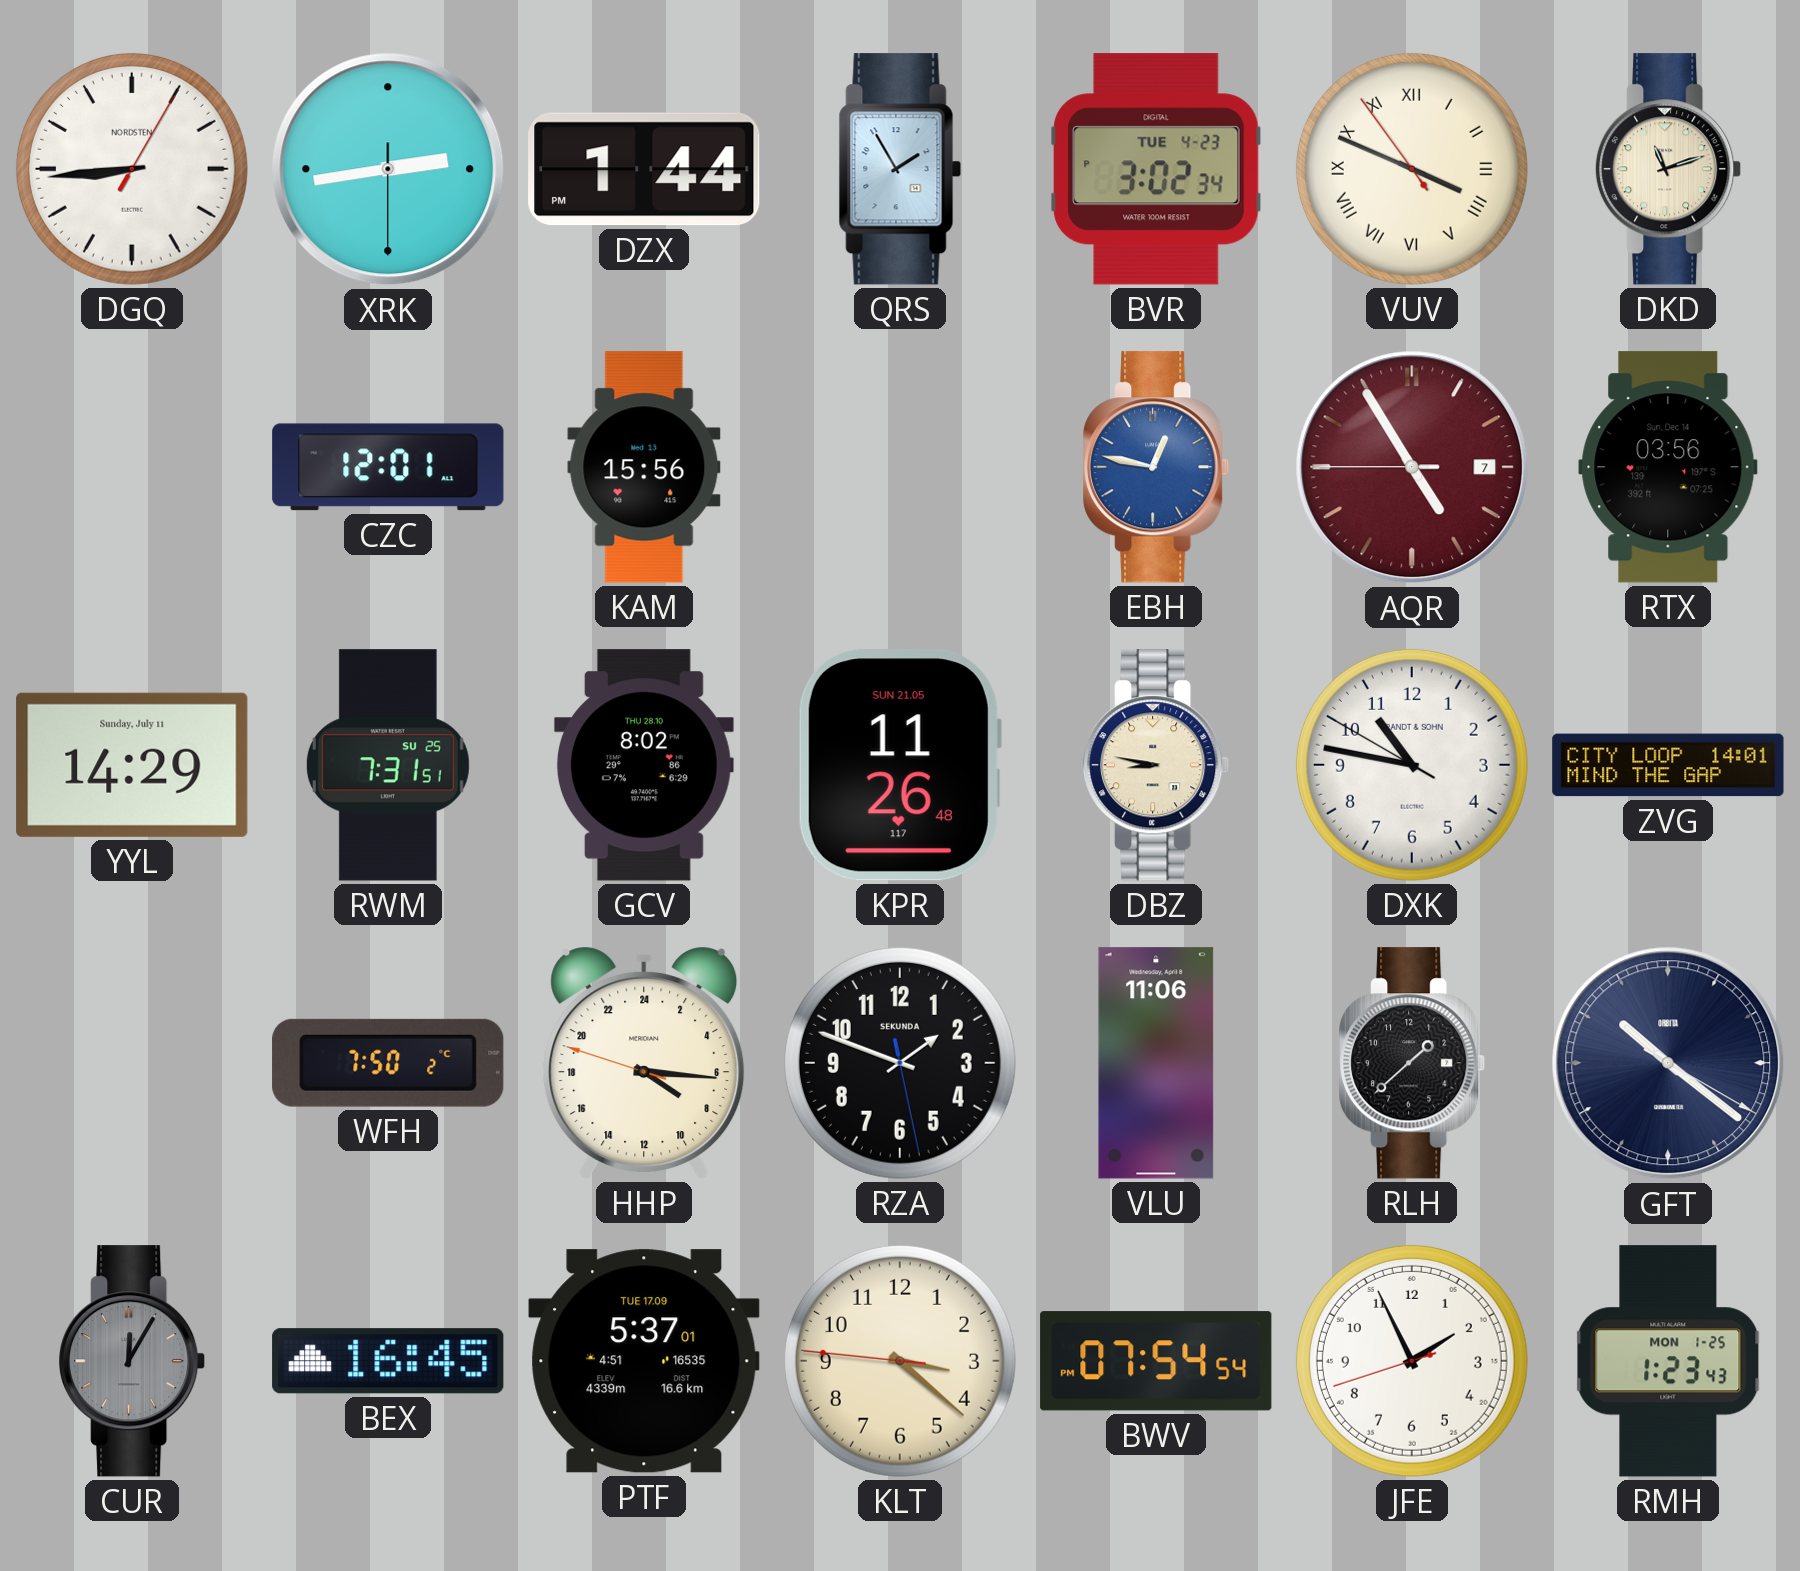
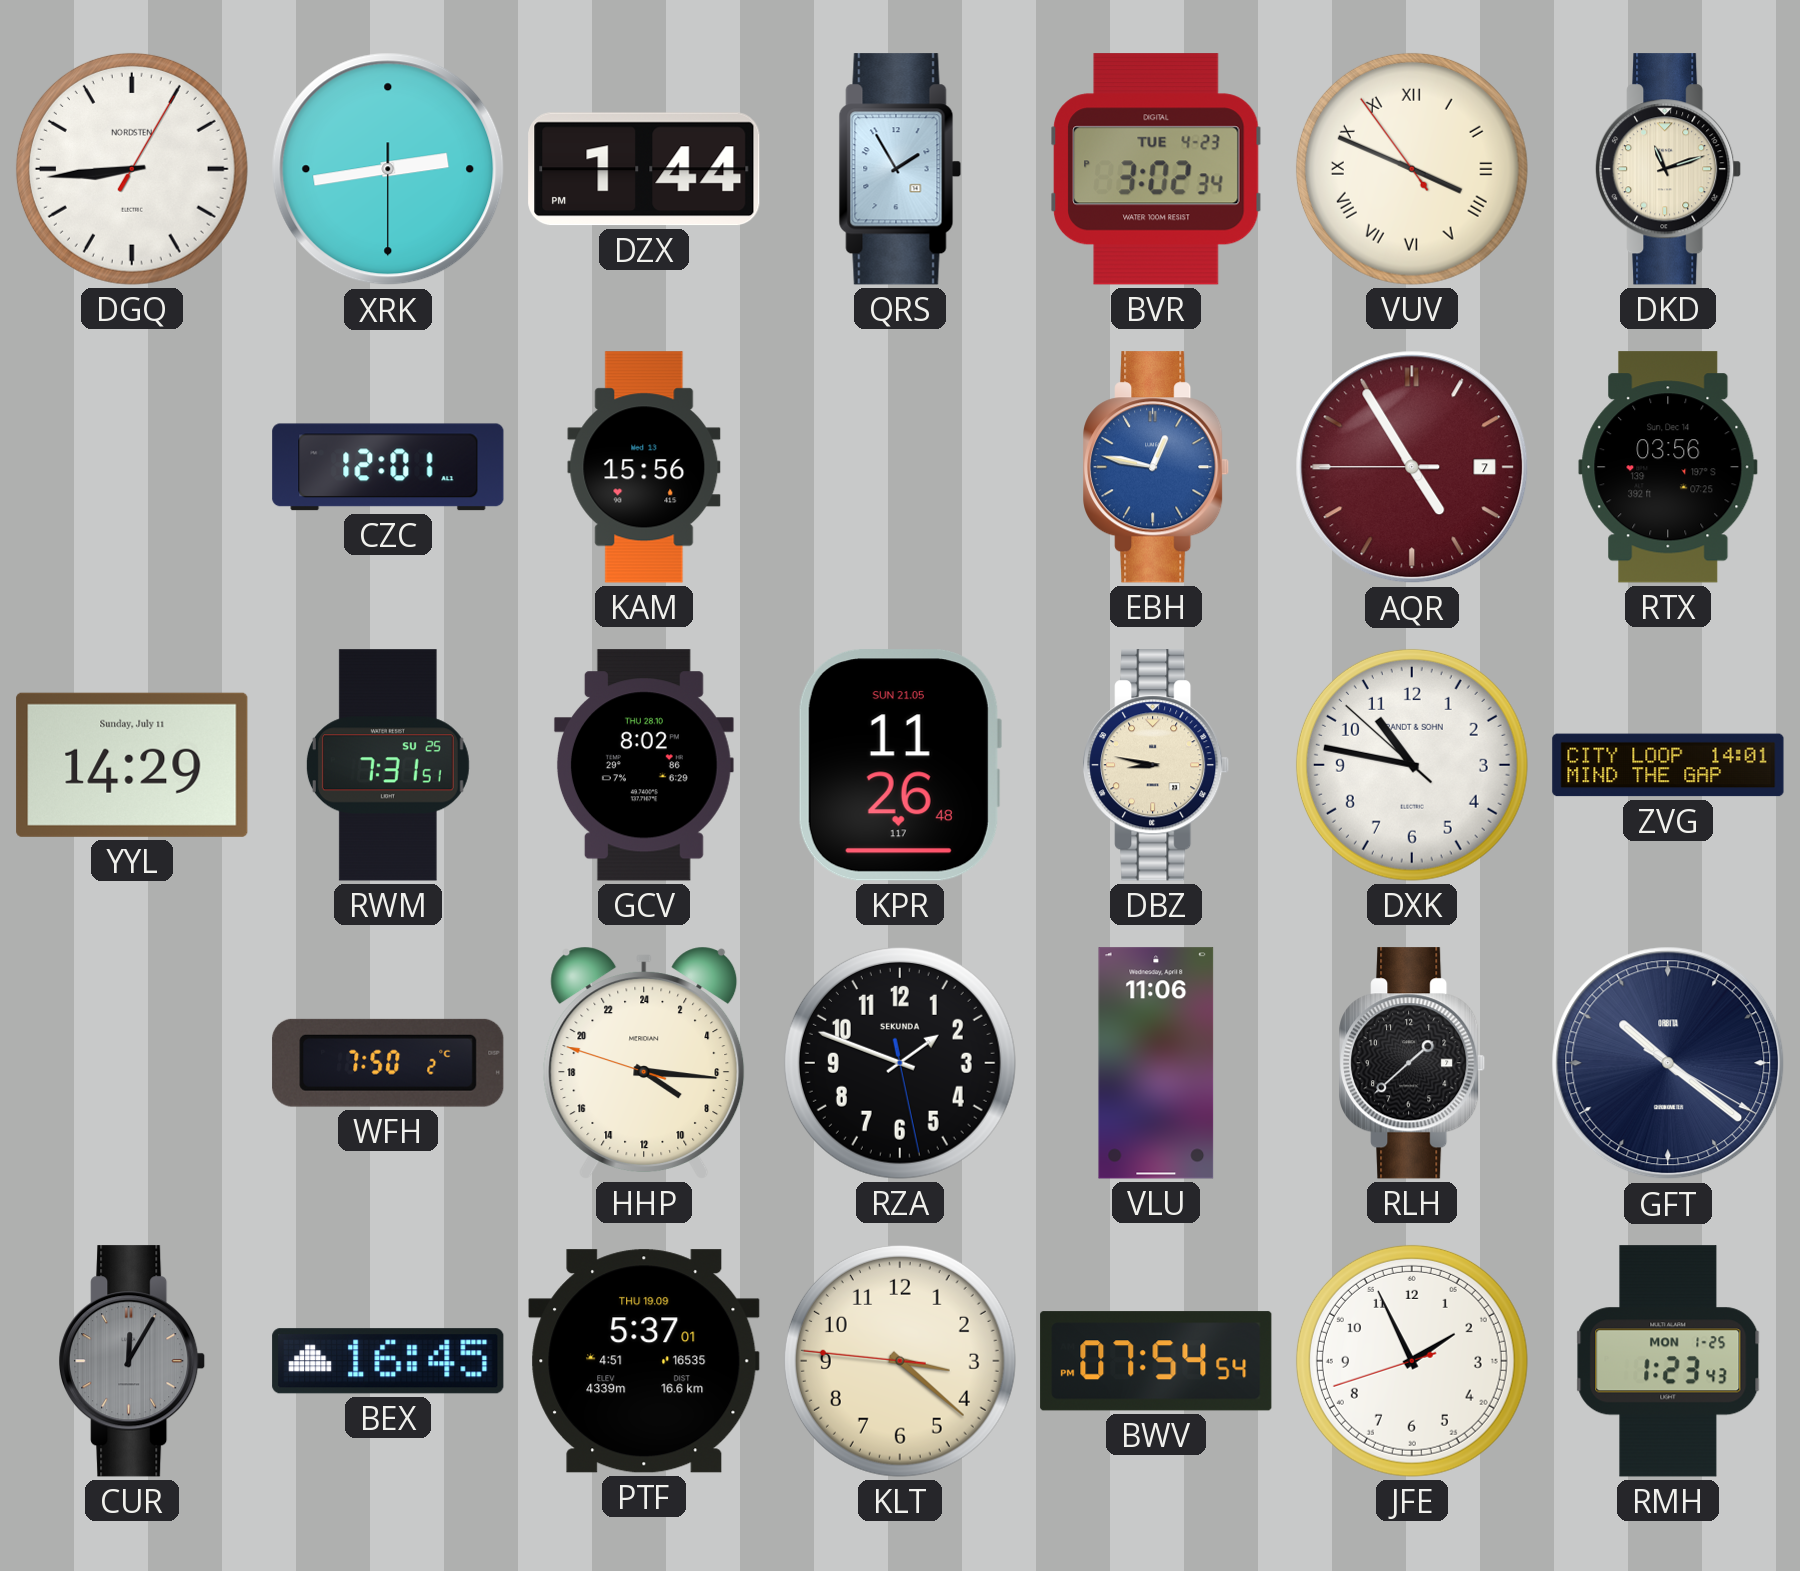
DXK: 10:46:50 -> 10:46:52
PTF date: TUE 17.09 -> THU 19.09
